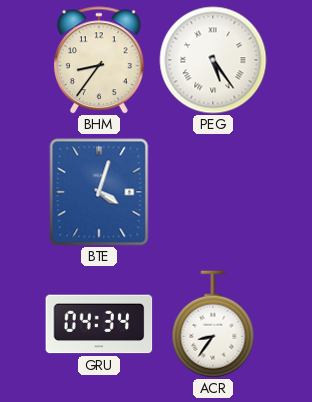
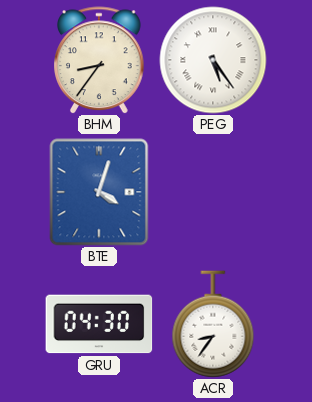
GRU: 04:34 -> 04:30
